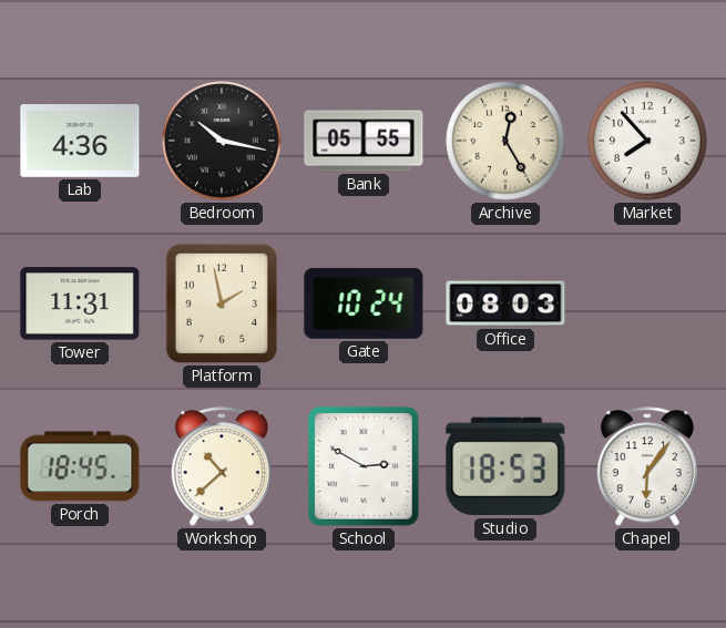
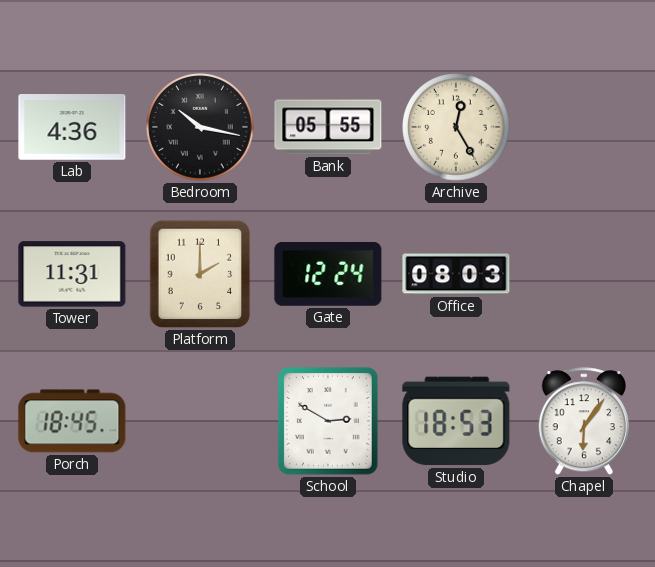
Market: 7:53 -> none
Platform: 1:58 -> 2:00
Gate: 10:24 -> 12:24
Workshop: 10:38 -> none
